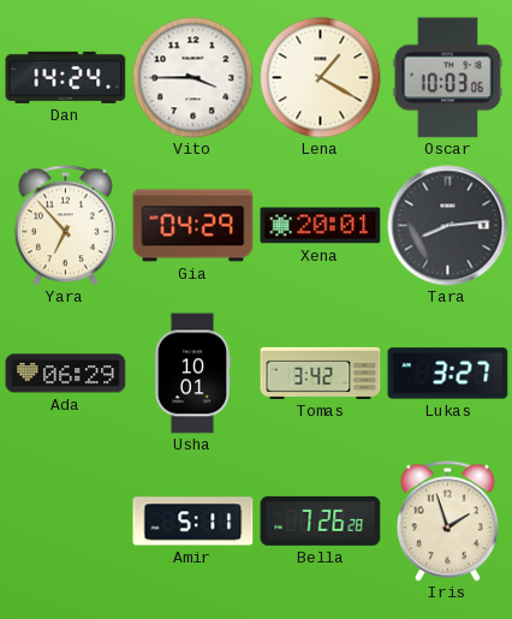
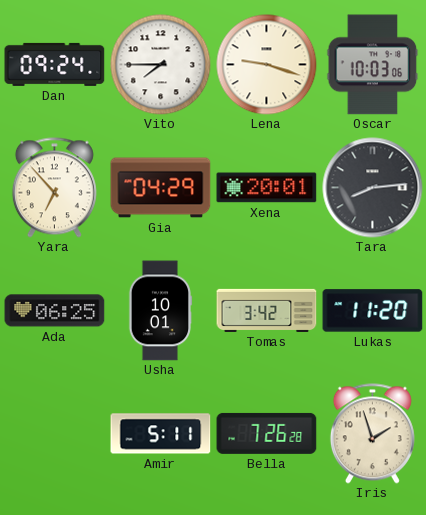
Dan: 14:24 -> 09:24
Vito: 3:45 -> 7:45
Lena: 1:20 -> 9:18
Ada: 06:29 -> 06:25
Lukas: 3:27 -> 11:20
